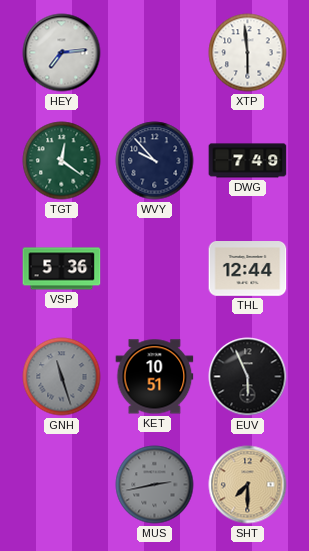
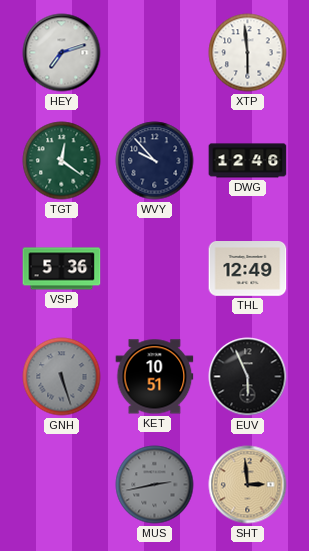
HEY: 7:14 -> 7:12
DWG: 7:49 -> 12:46
THL: 12:44 -> 12:49
GNH: 11:27 -> 5:27
SHT: 7:30 -> 2:59
